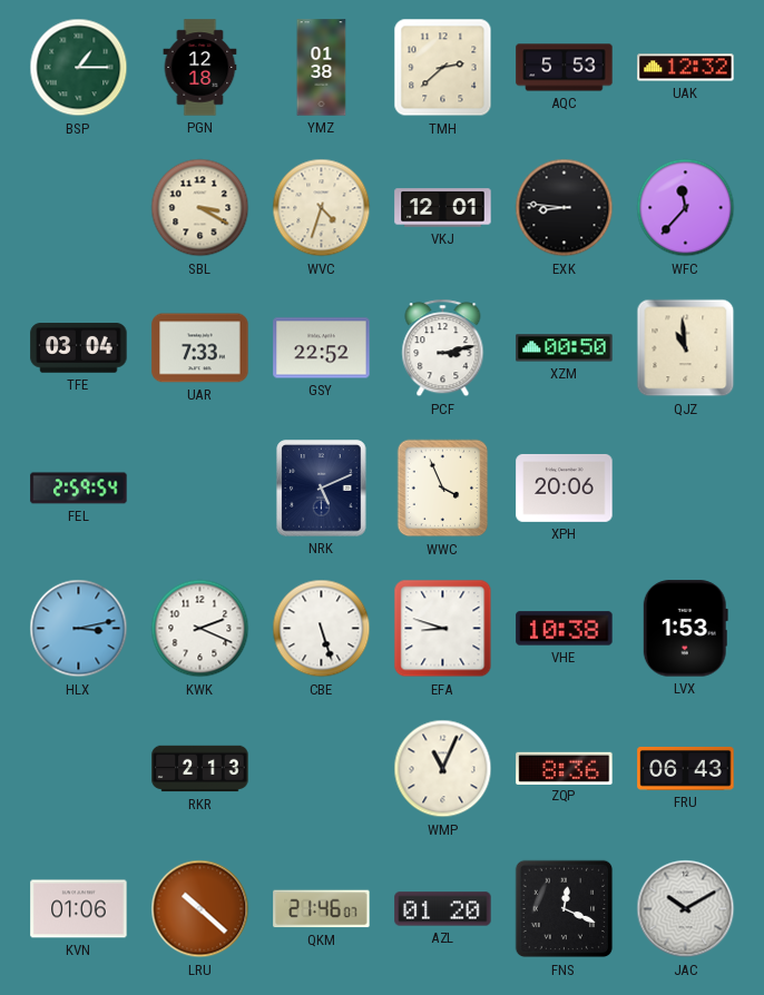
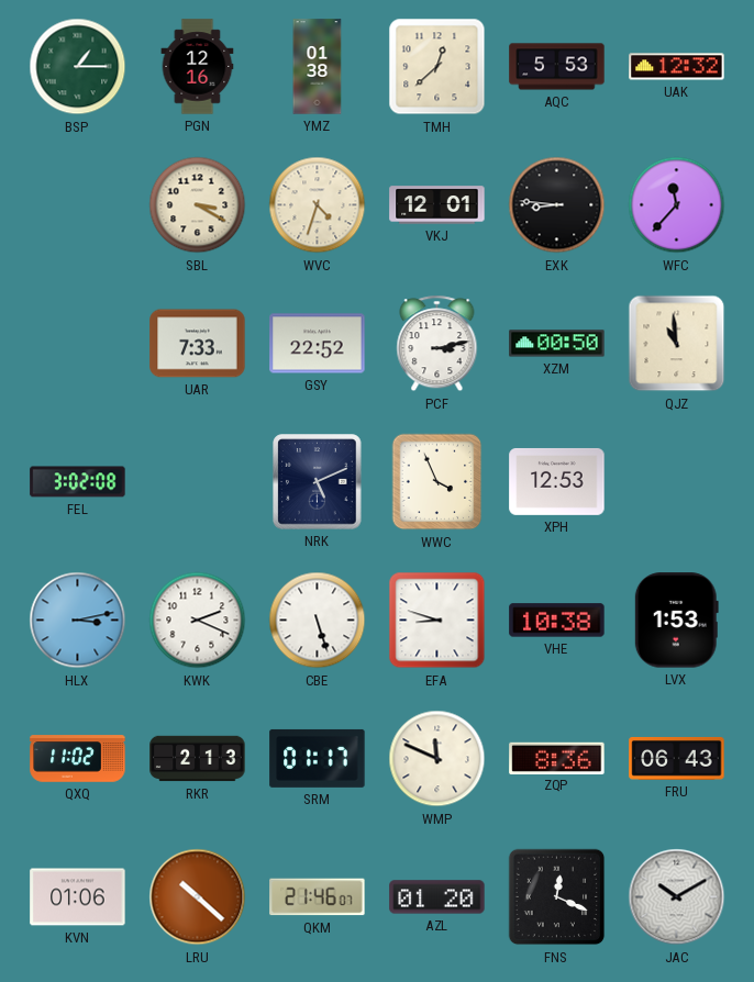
PGN: 12:18 -> 12:16
TMH: 2:38 -> 12:38
TFE: 03:04 -> none
FEL: 2:59 -> 3:02
XPH: 20:06 -> 12:53
QXQ: none -> 11:02
SRM: none -> 01:17
WMP: 11:04 -> 11:49
